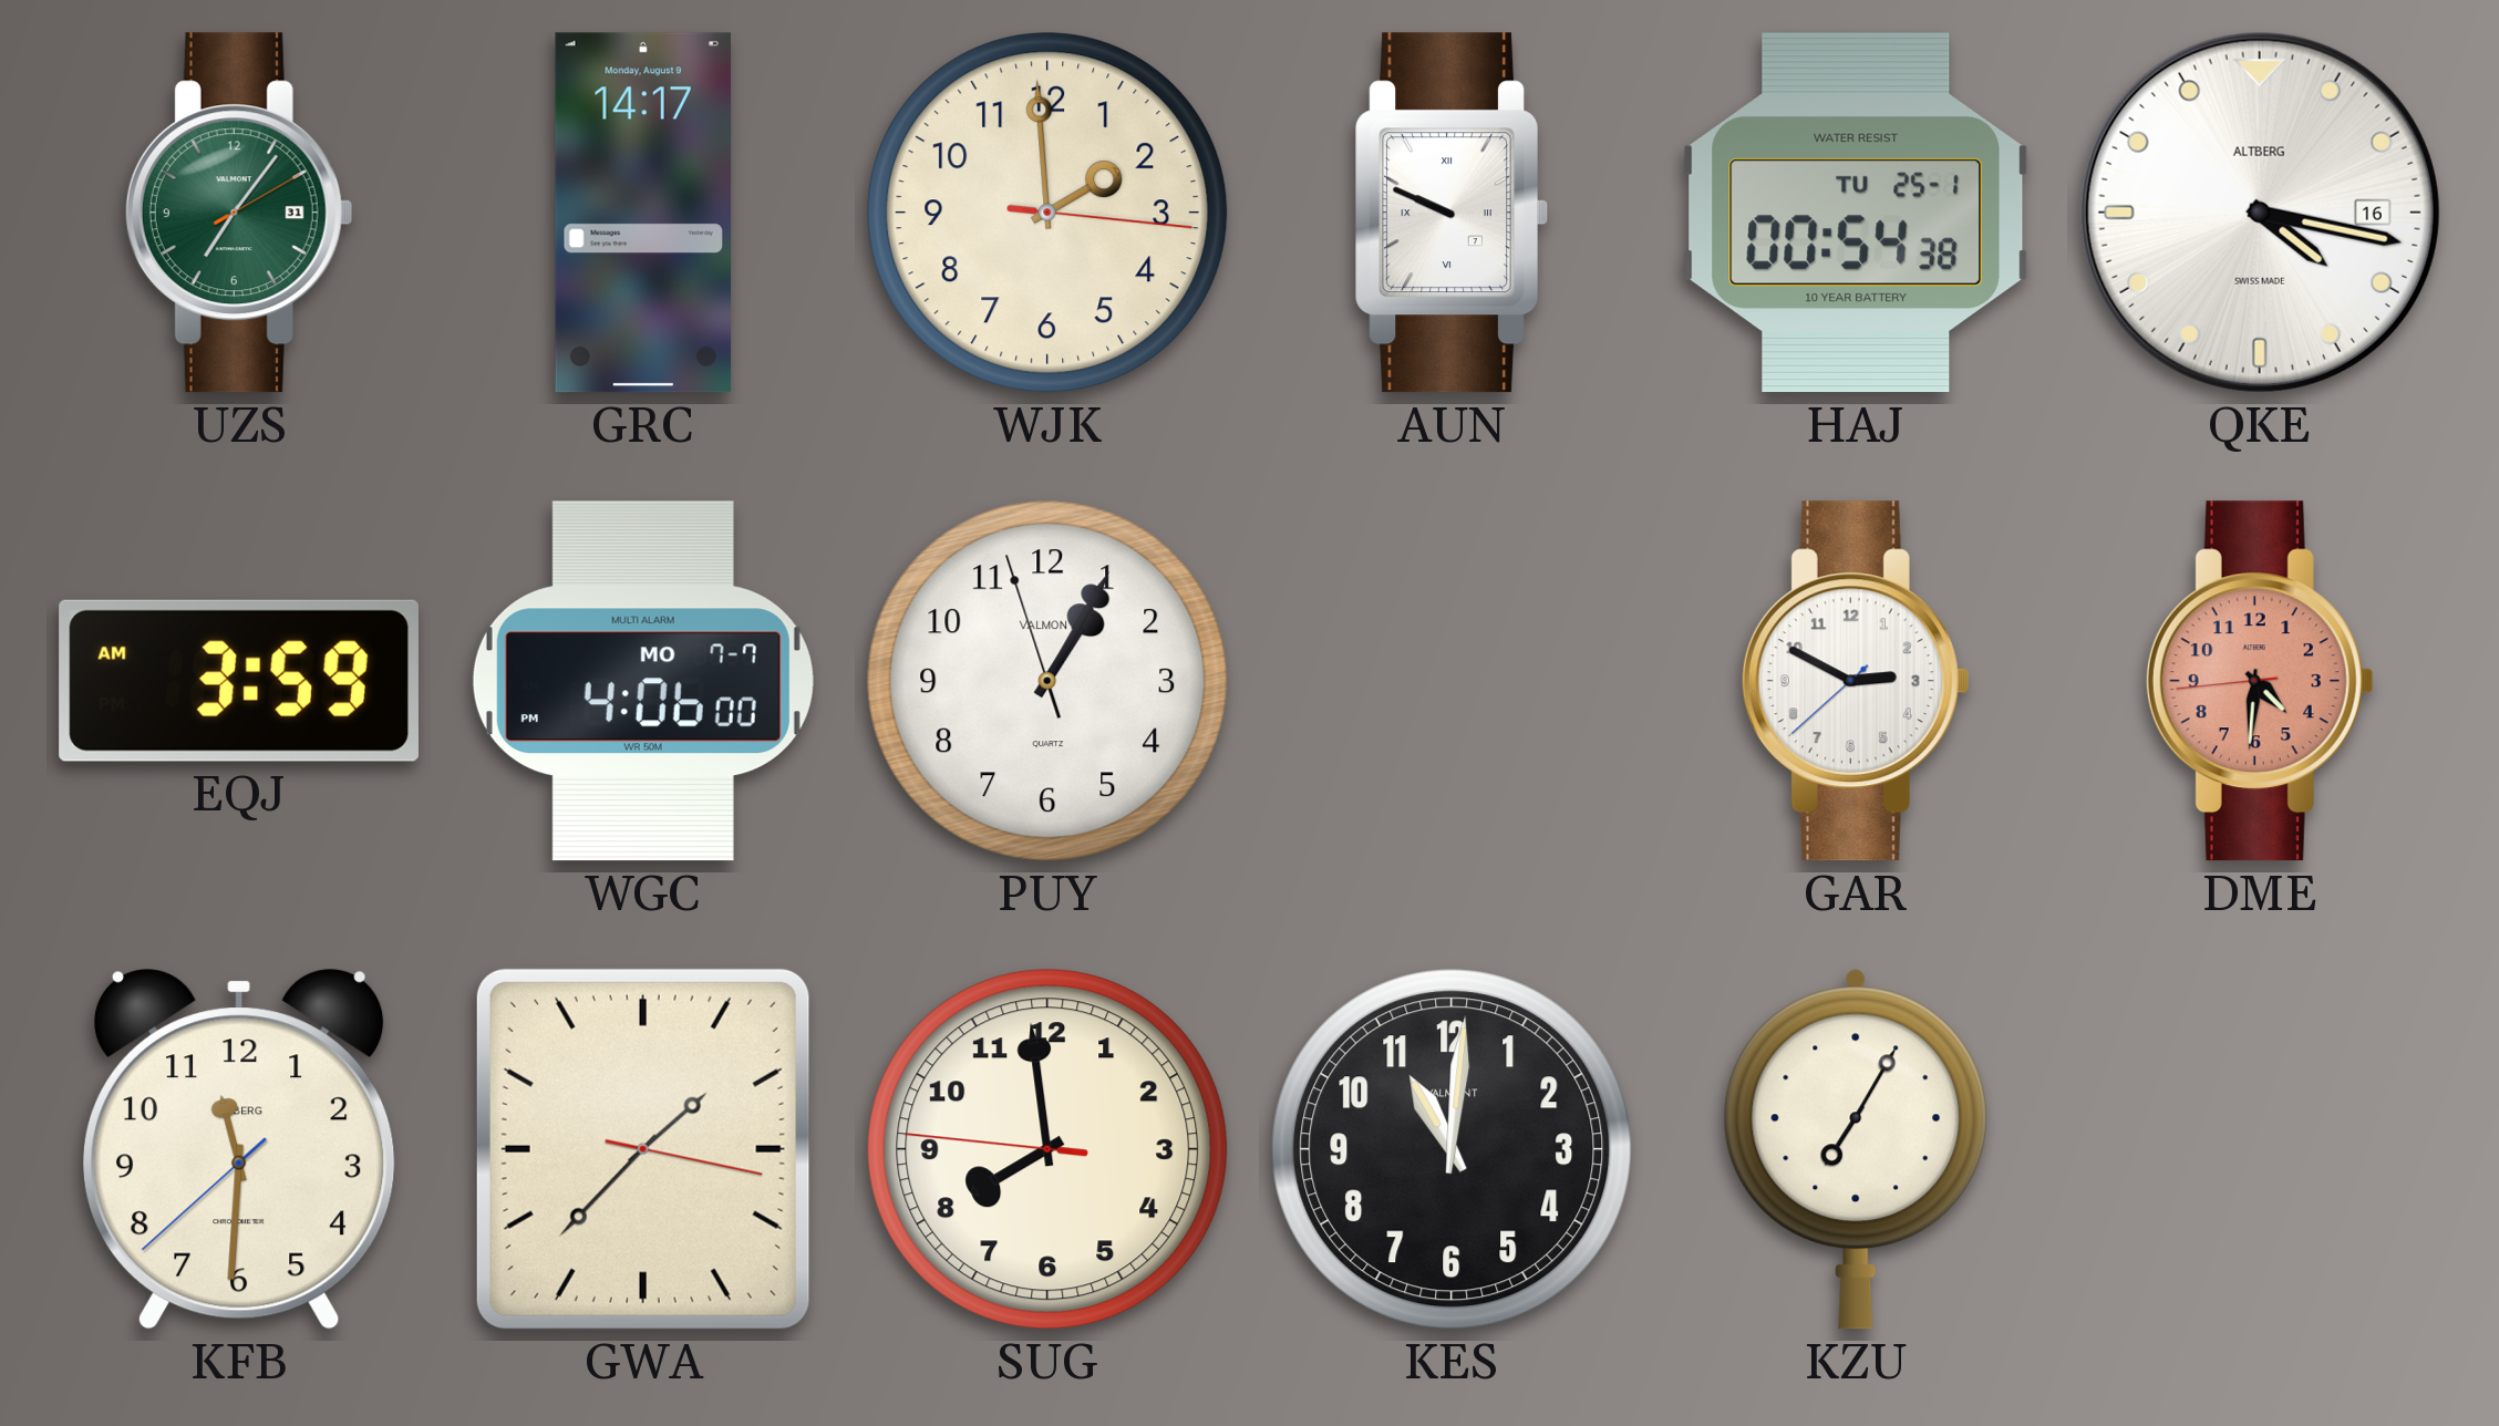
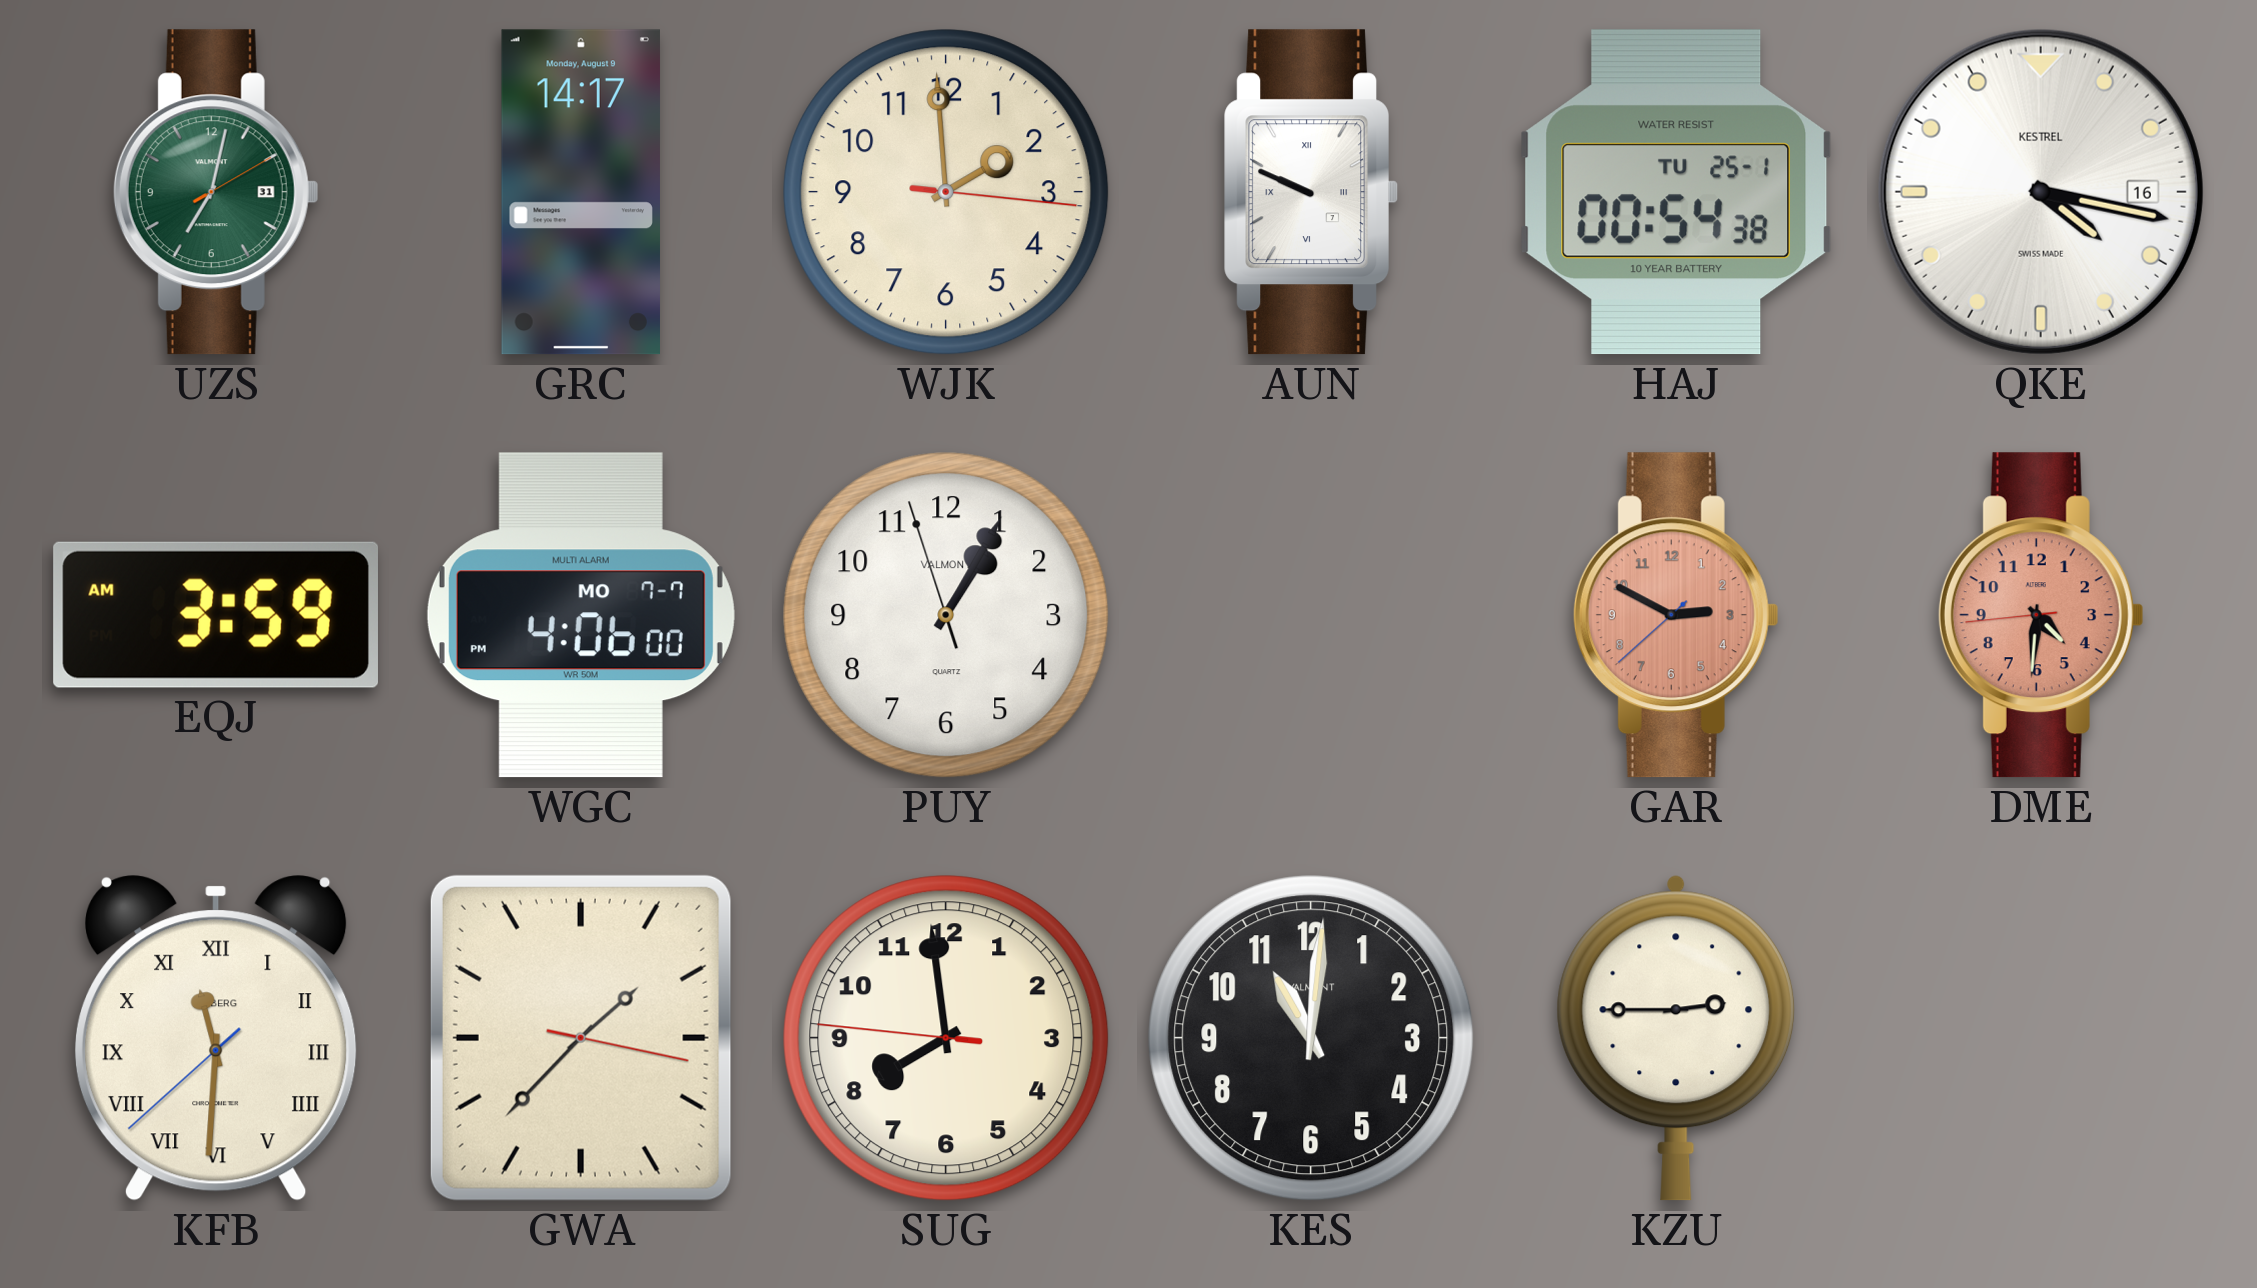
UZS: 7:06 -> 7:02
QKE brand: ALTBERG -> KESTREL
GAR dial: white -> salmon
KFB numerals: Arabic -> Roman
KZU: 7:05 -> 2:45
